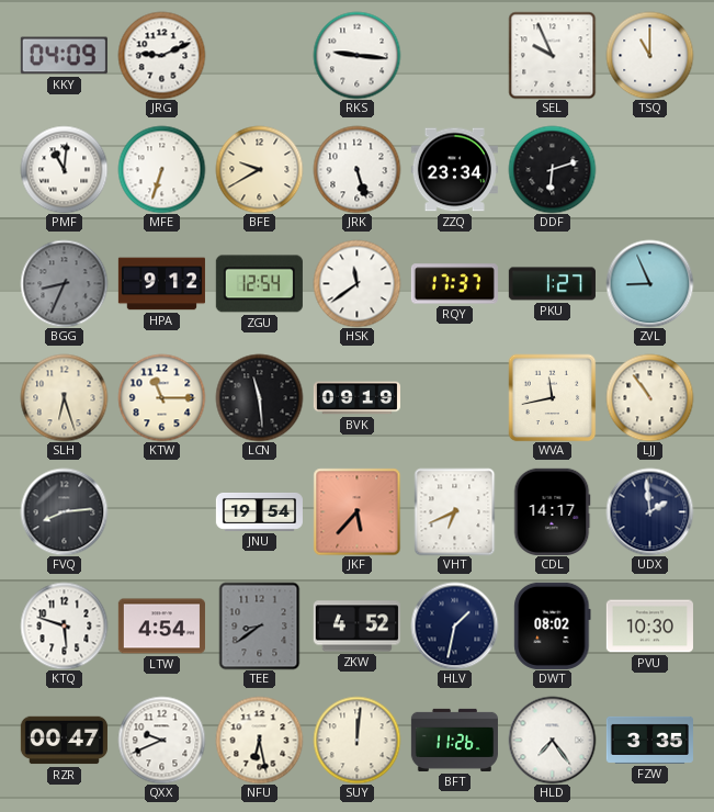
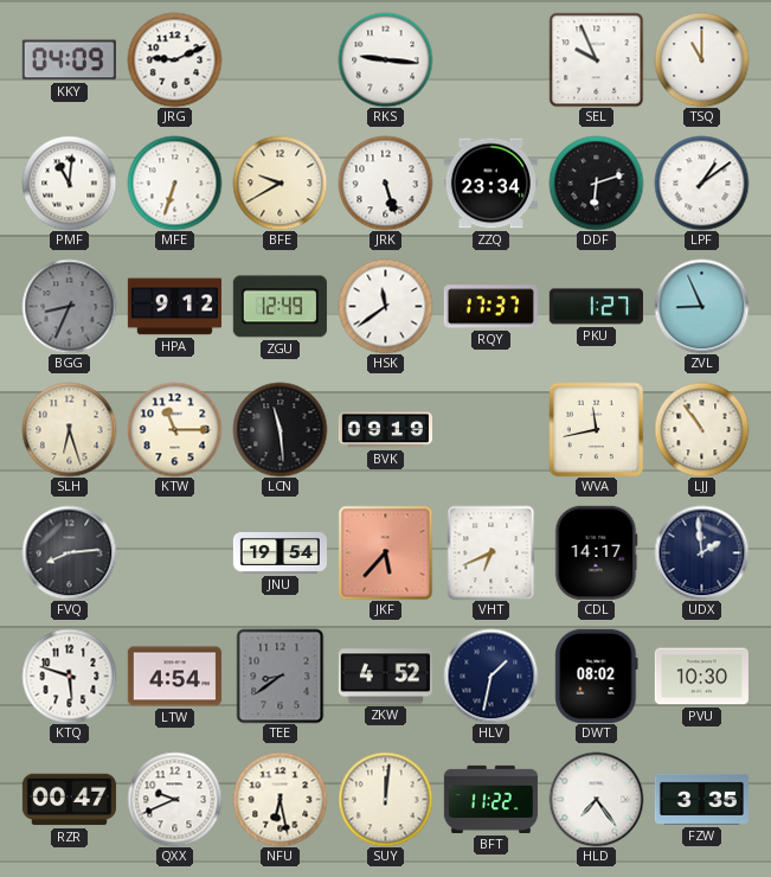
LPF: none -> 1:09
ZGU: 12:54 -> 12:49
BFT: 11:26 -> 11:22
